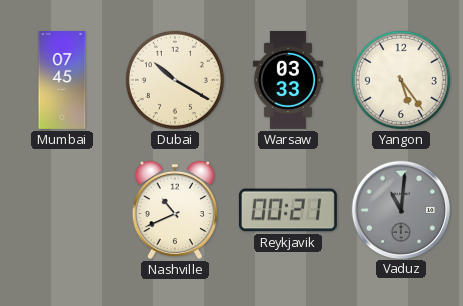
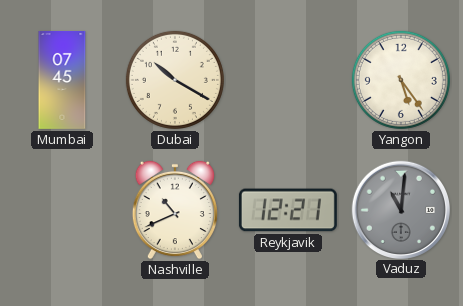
Warsaw: 03:33 -> none
Reykjavik: 00:21 -> 12:21
